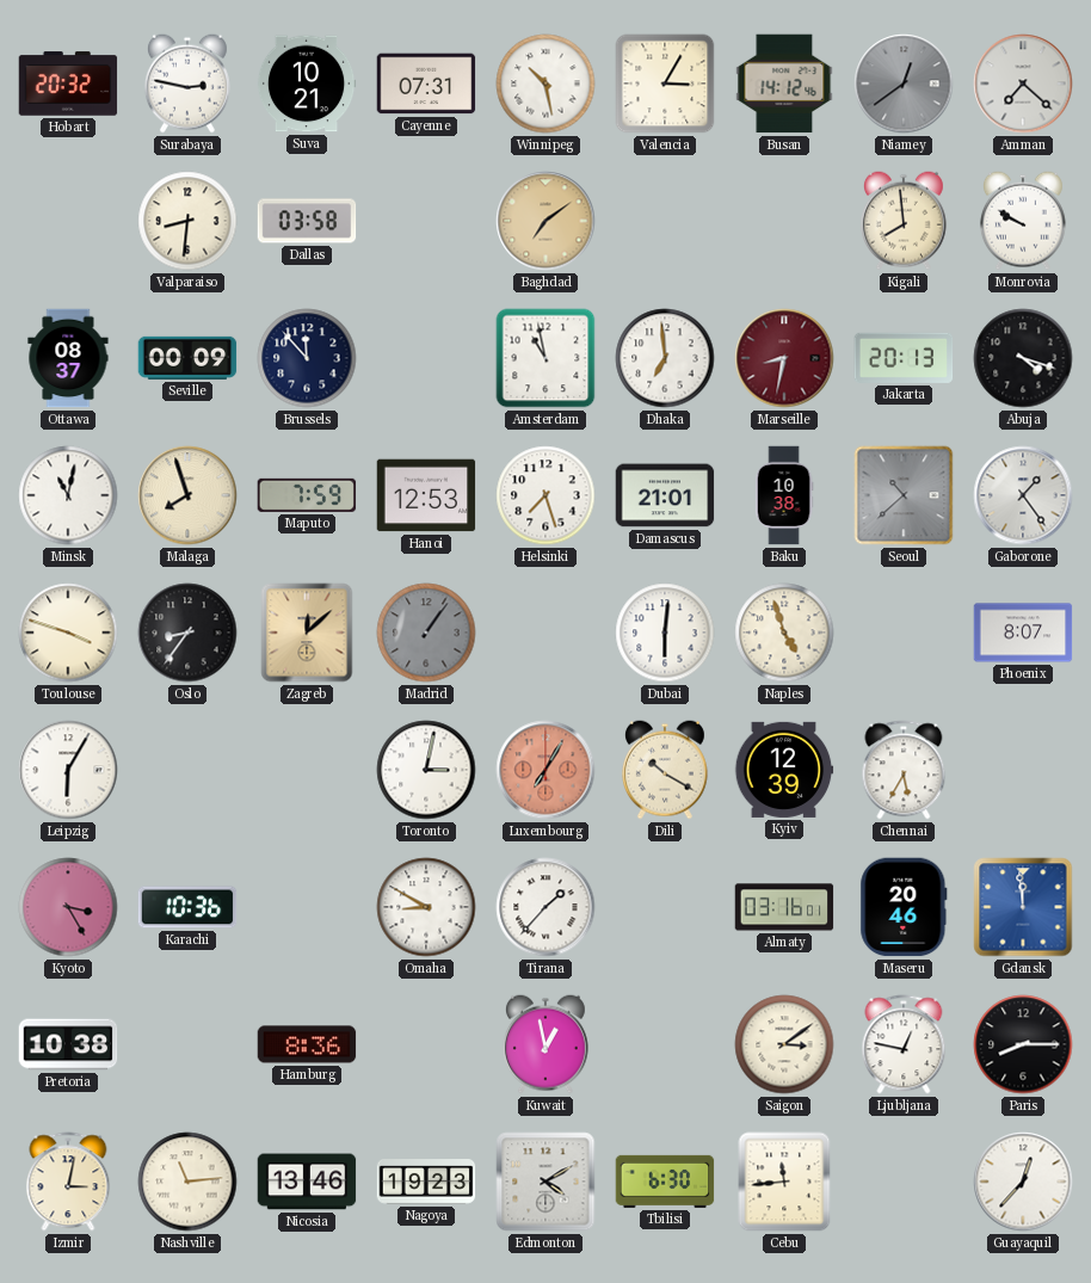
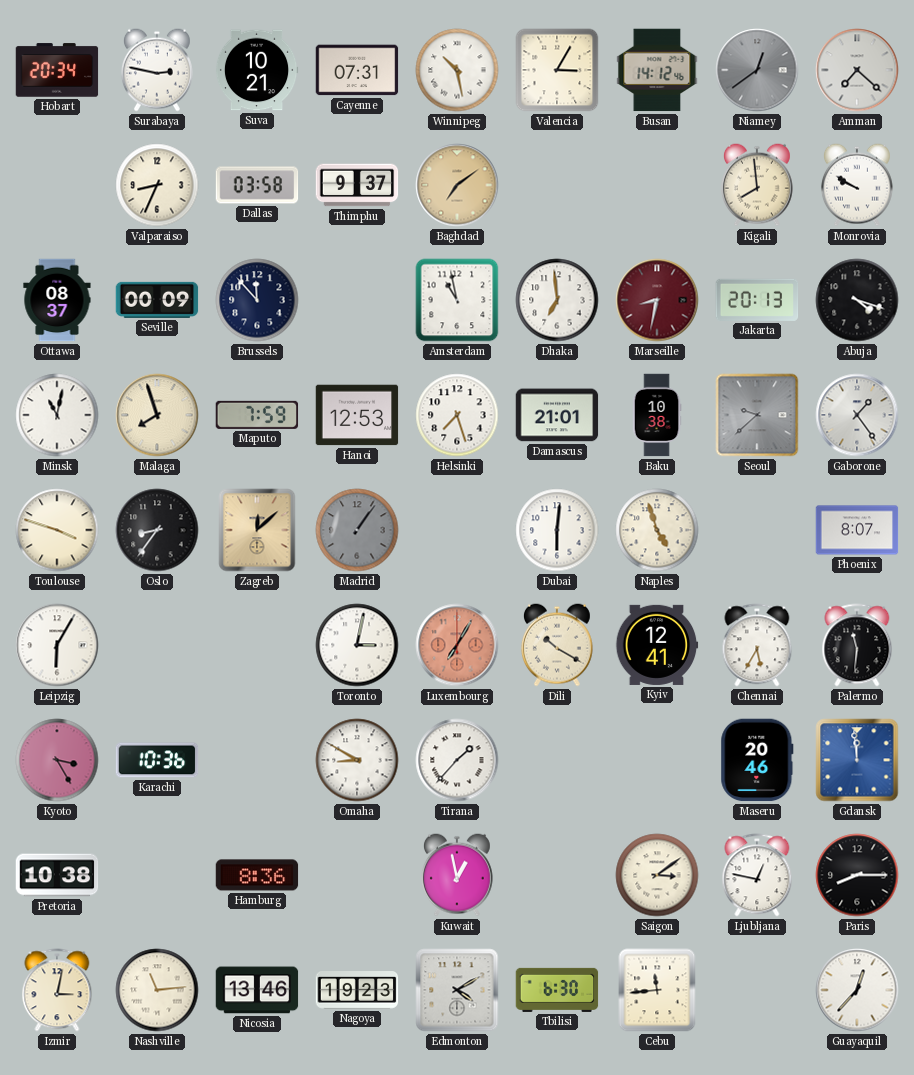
Hobart: 20:32 -> 20:34
Valparaiso: 8:31 -> 8:34
Thimphu: none -> 9:37
Seoul: 10:38 -> 9:38
Kyiv: 12:39 -> 12:41
Palermo: none -> 11:31
Almaty: 03:16 -> none
